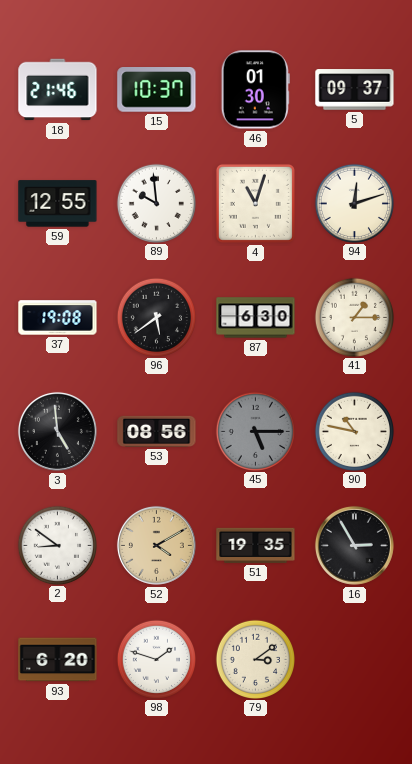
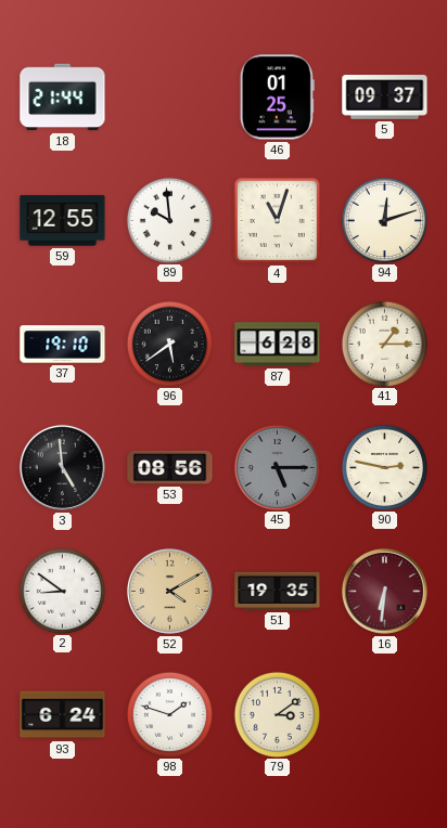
18: 21:46 -> 21:44
15: 10:37 -> none
46: 01:30 -> 01:25
37: 19:08 -> 19:10
87: 6:30 -> 6:28
90: 10:47 -> 2:47
16: 2:55 -> 6:31
16 dial: black -> burgundy
93: 6:20 -> 6:24
